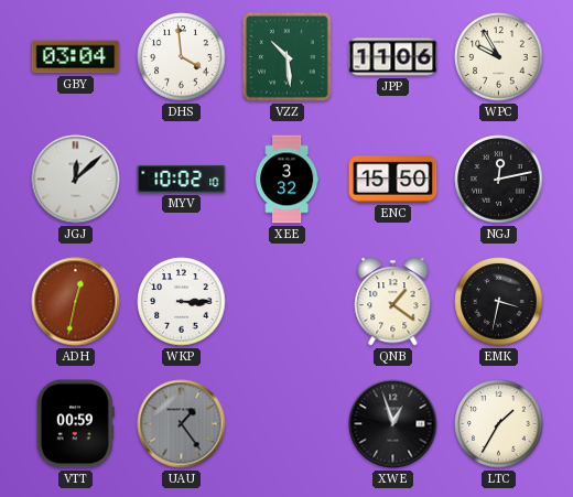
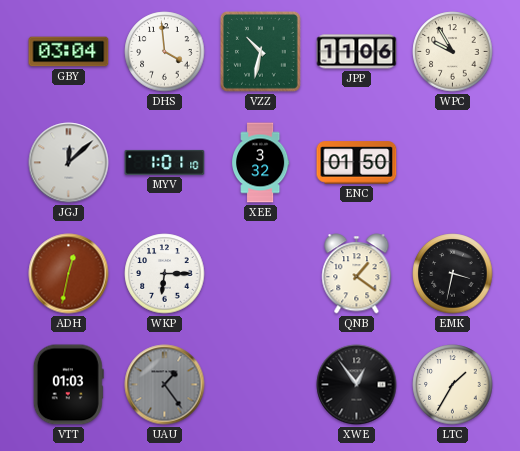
VZZ: 10:29 -> 10:32
MYV: 10:02 -> 1:01
ENC: 15:50 -> 01:50
NGJ: 12:13 -> none
WKP: 3:15 -> 6:15
VTT: 00:59 -> 01:03
XWE: 12:57 -> 12:54
